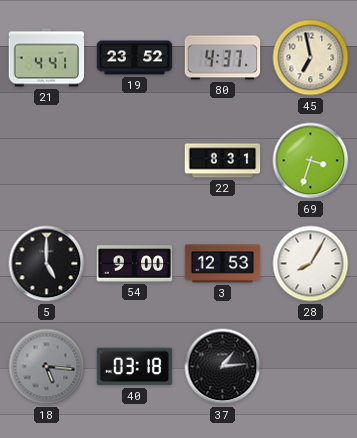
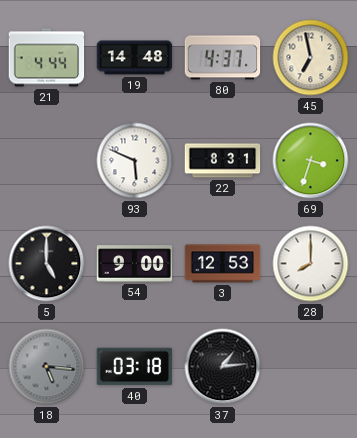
21: 4:41 -> 4:44
19: 23:52 -> 14:48
93: none -> 5:49
28: 8:05 -> 8:00
